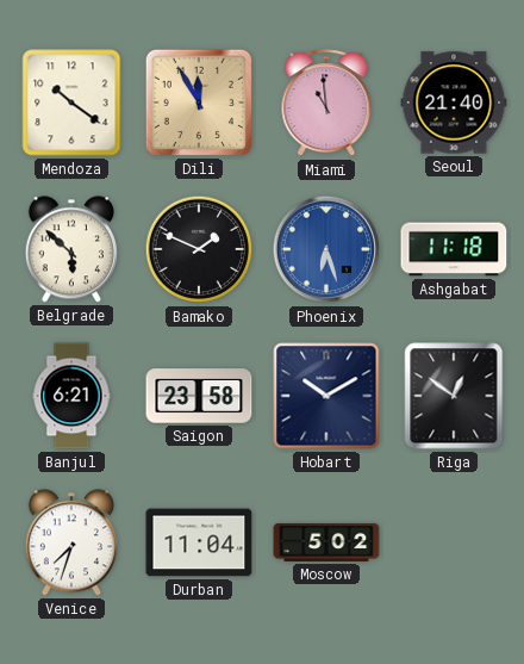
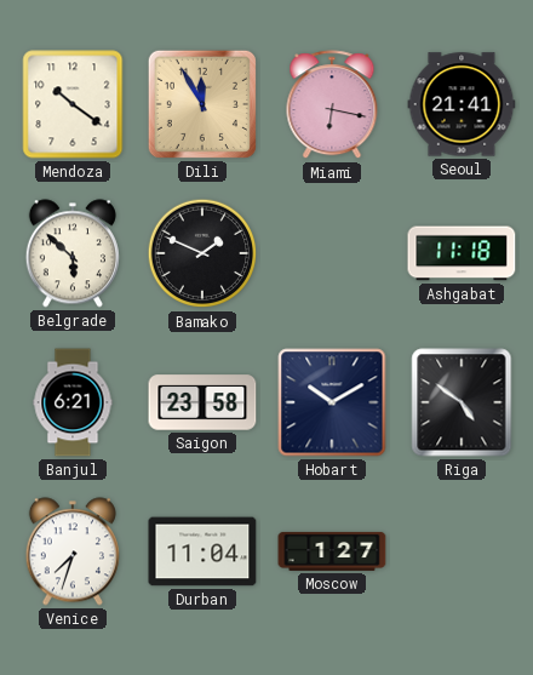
Miami: 10:59 -> 6:17
Seoul: 21:40 -> 21:41
Phoenix: 6:27 -> none
Riga: 12:51 -> 4:51
Moscow: 5:02 -> 1:27
